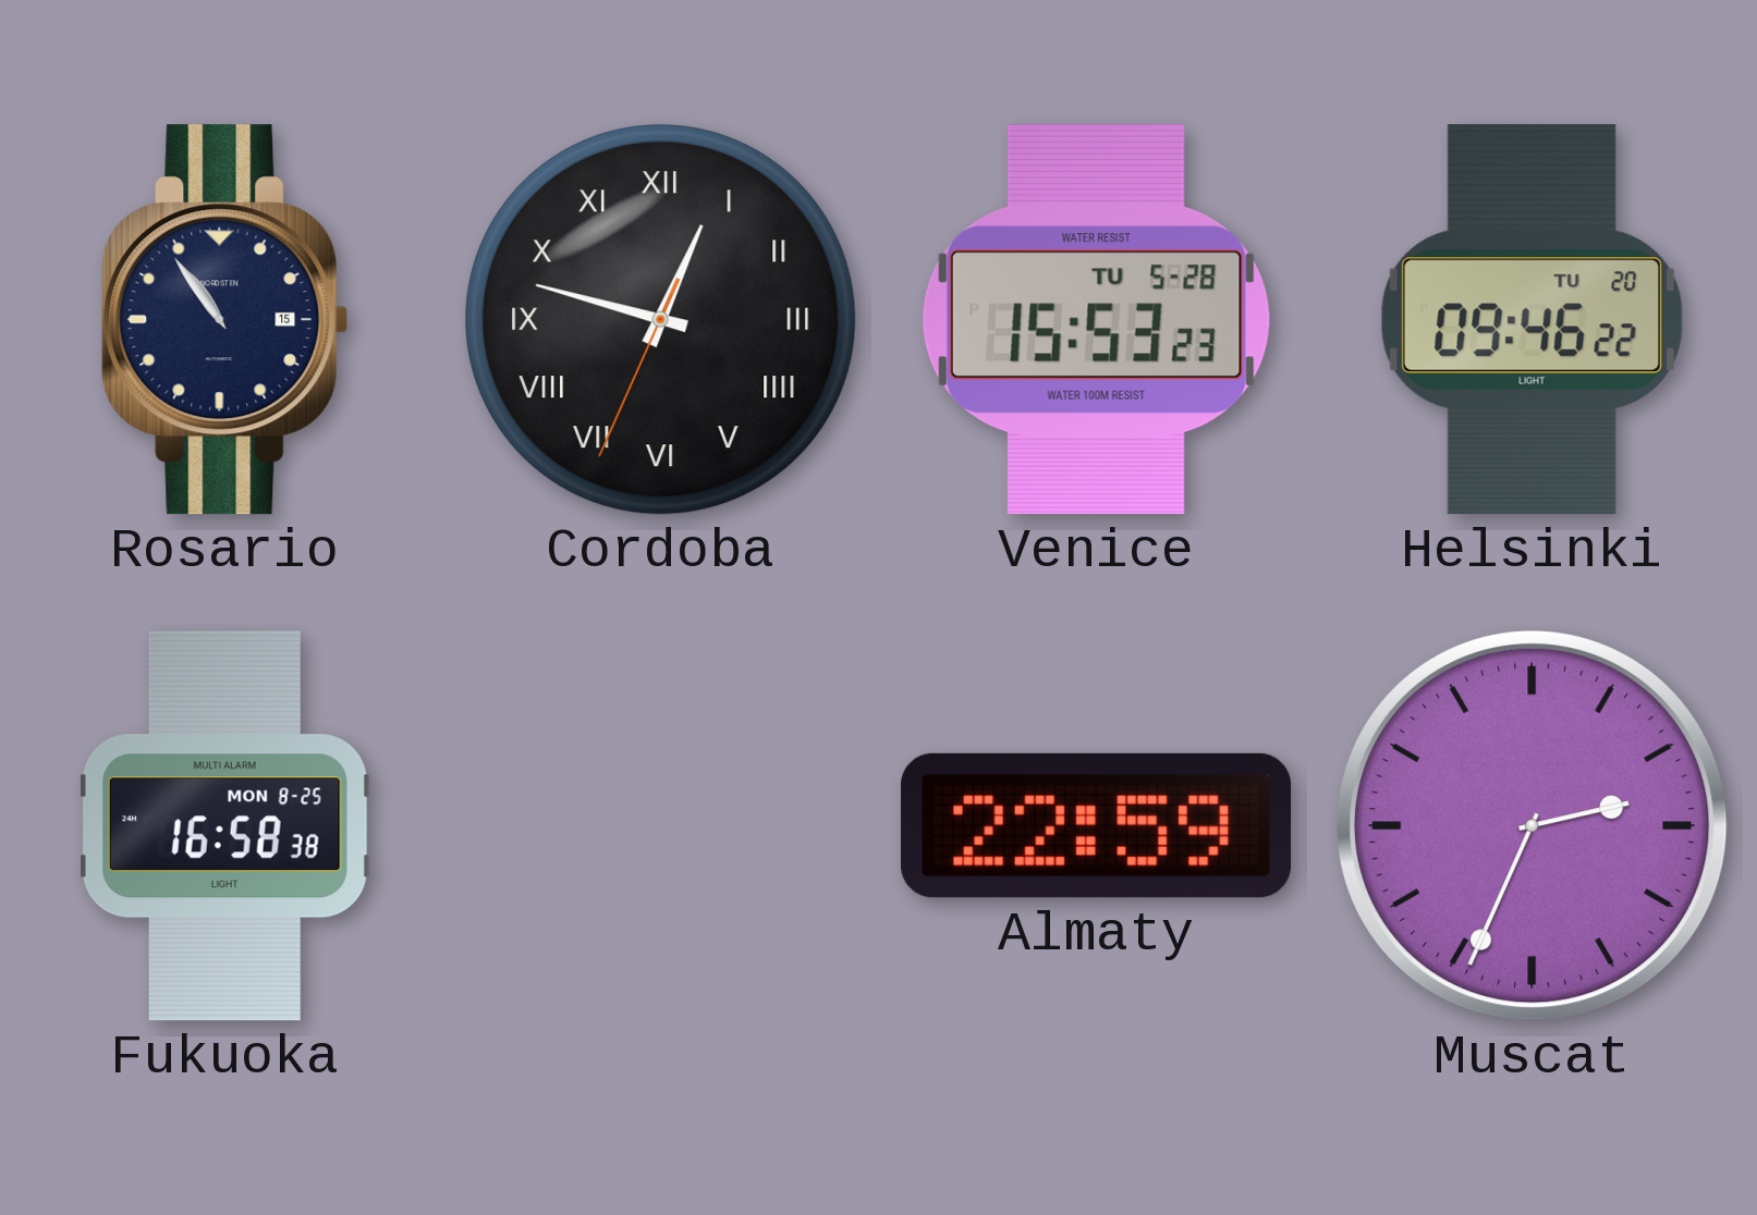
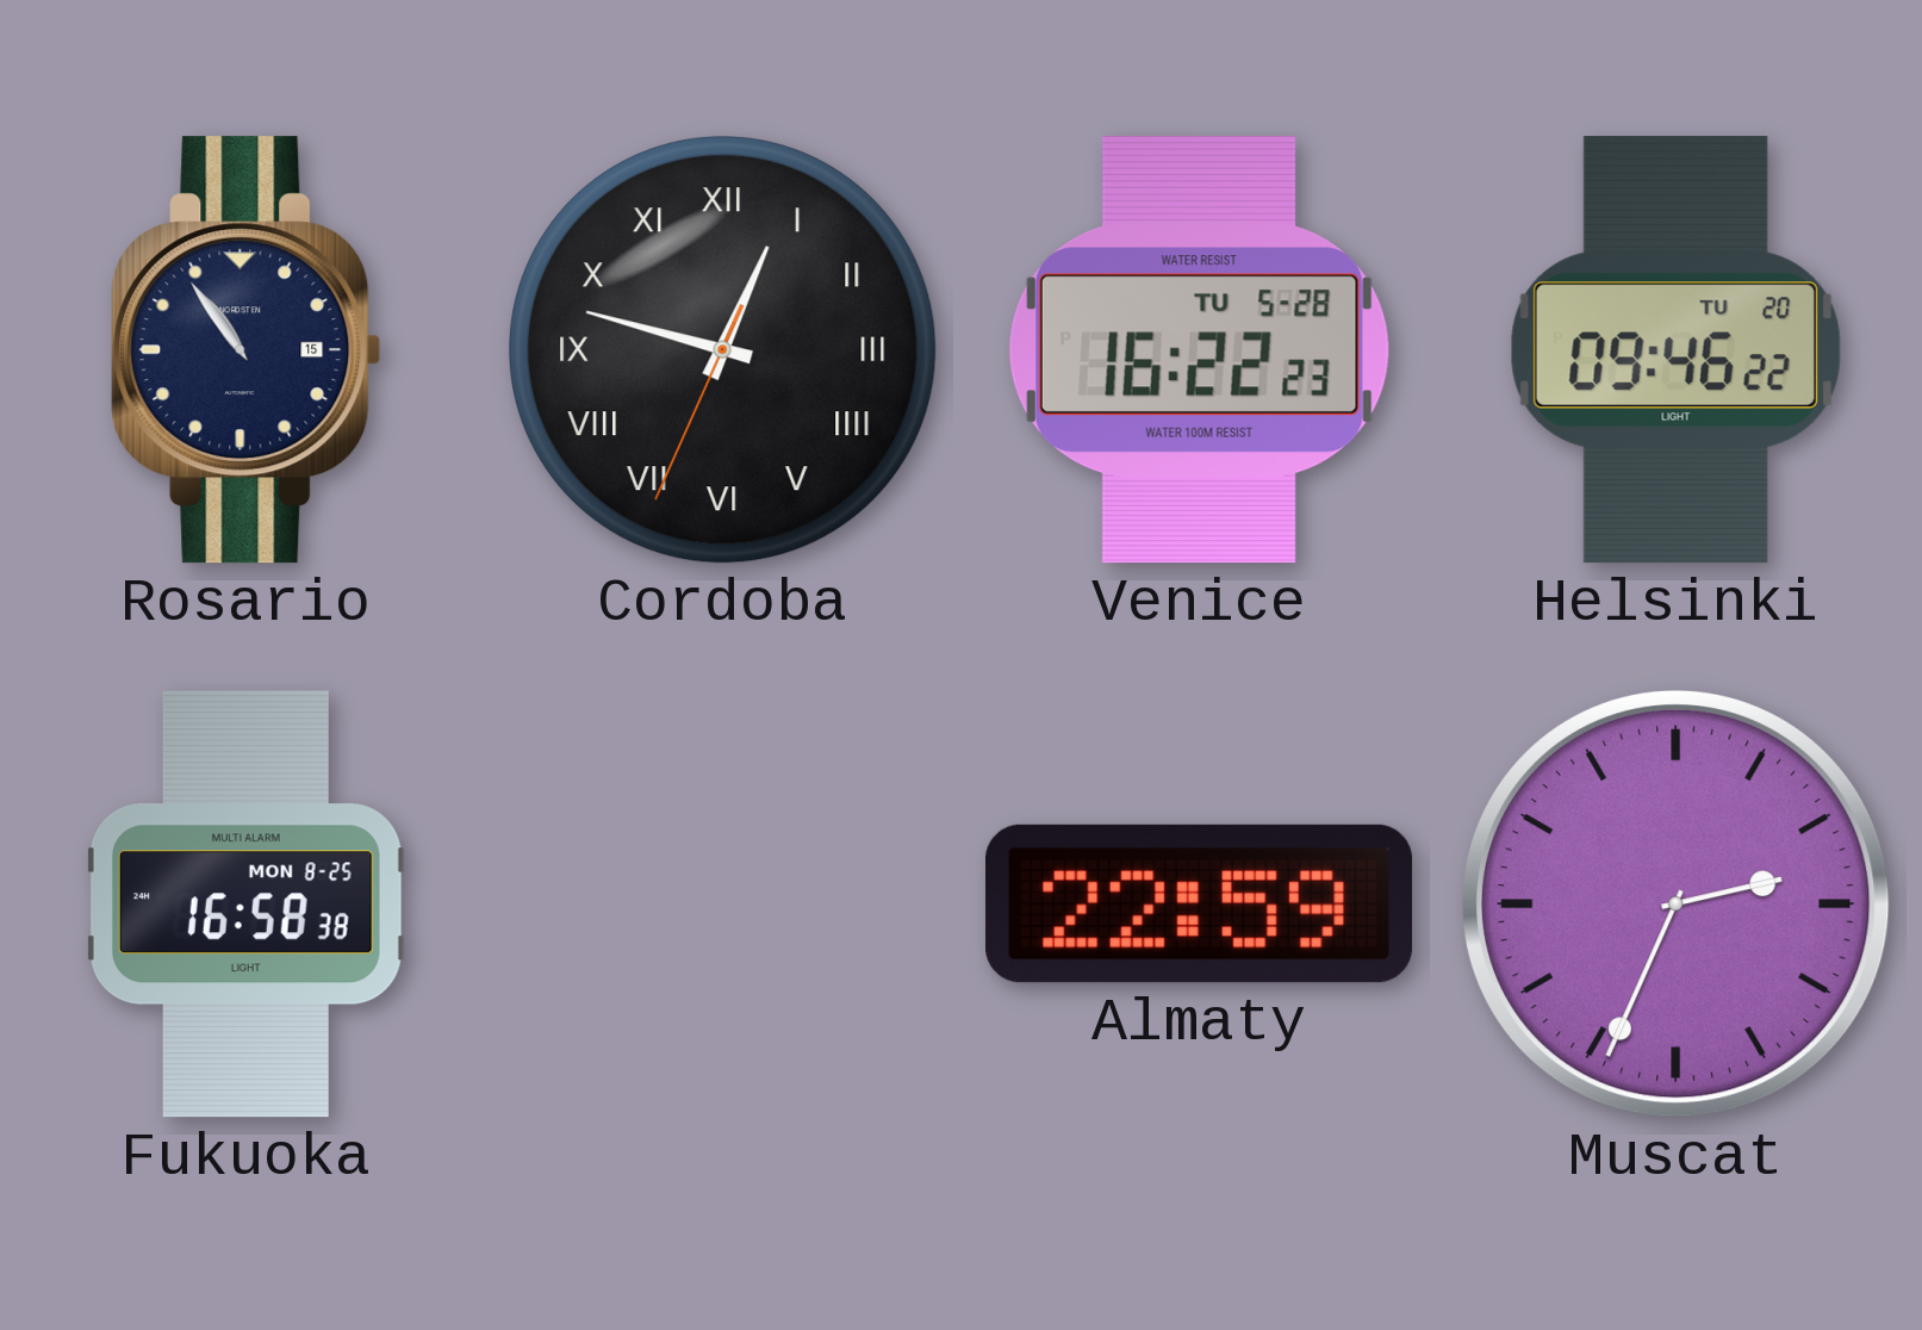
Venice: 15:53 -> 16:22
